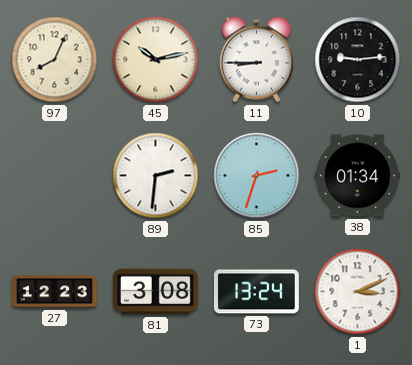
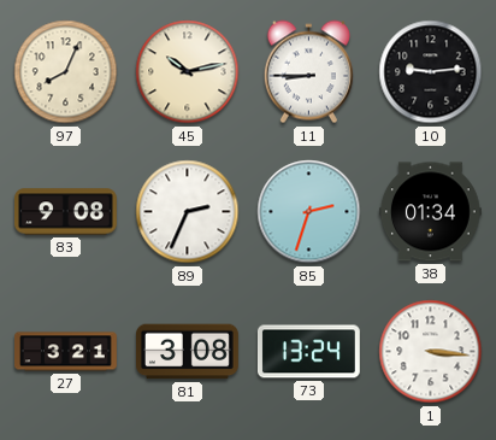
83: none -> 9:08
89: 2:31 -> 2:34
27: 12:23 -> 3:21
1: 3:11 -> 3:16
